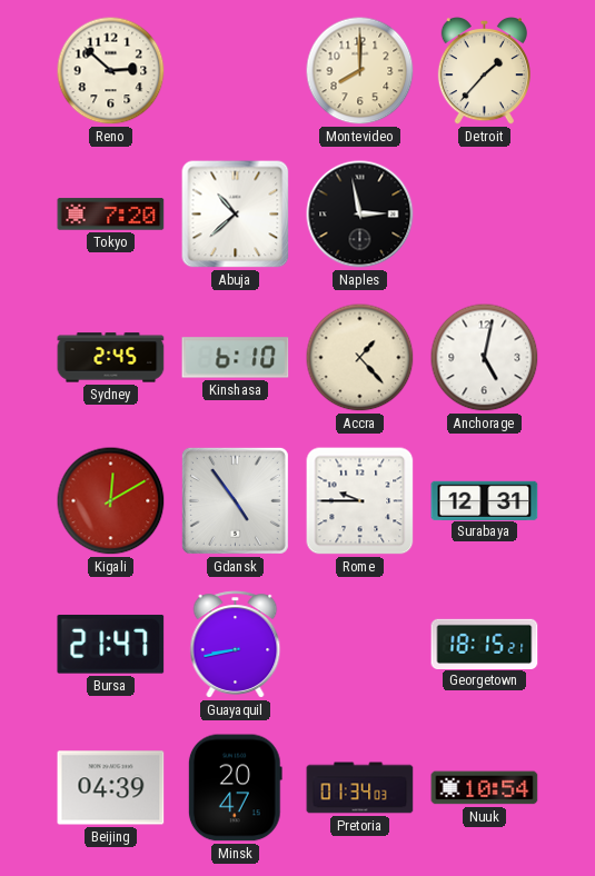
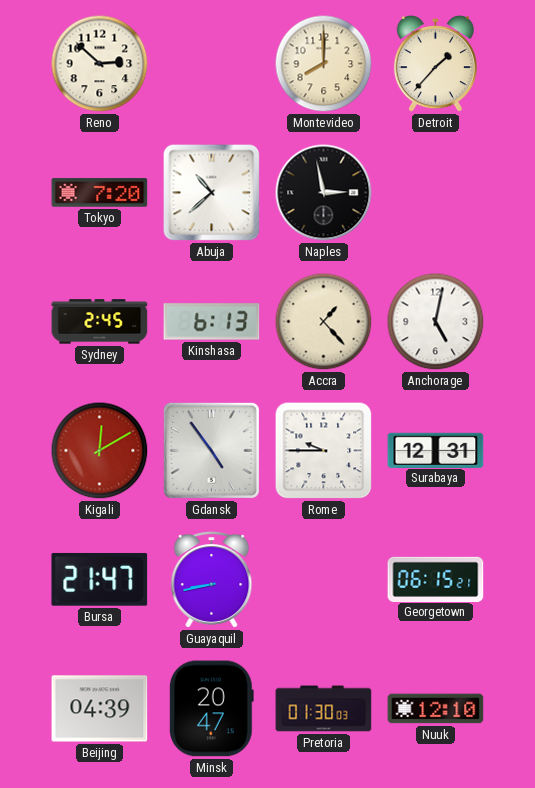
Kinshasa: 6:10 -> 6:13
Georgetown: 18:15 -> 06:15
Pretoria: 01:34 -> 01:30
Nuuk: 10:54 -> 12:10
